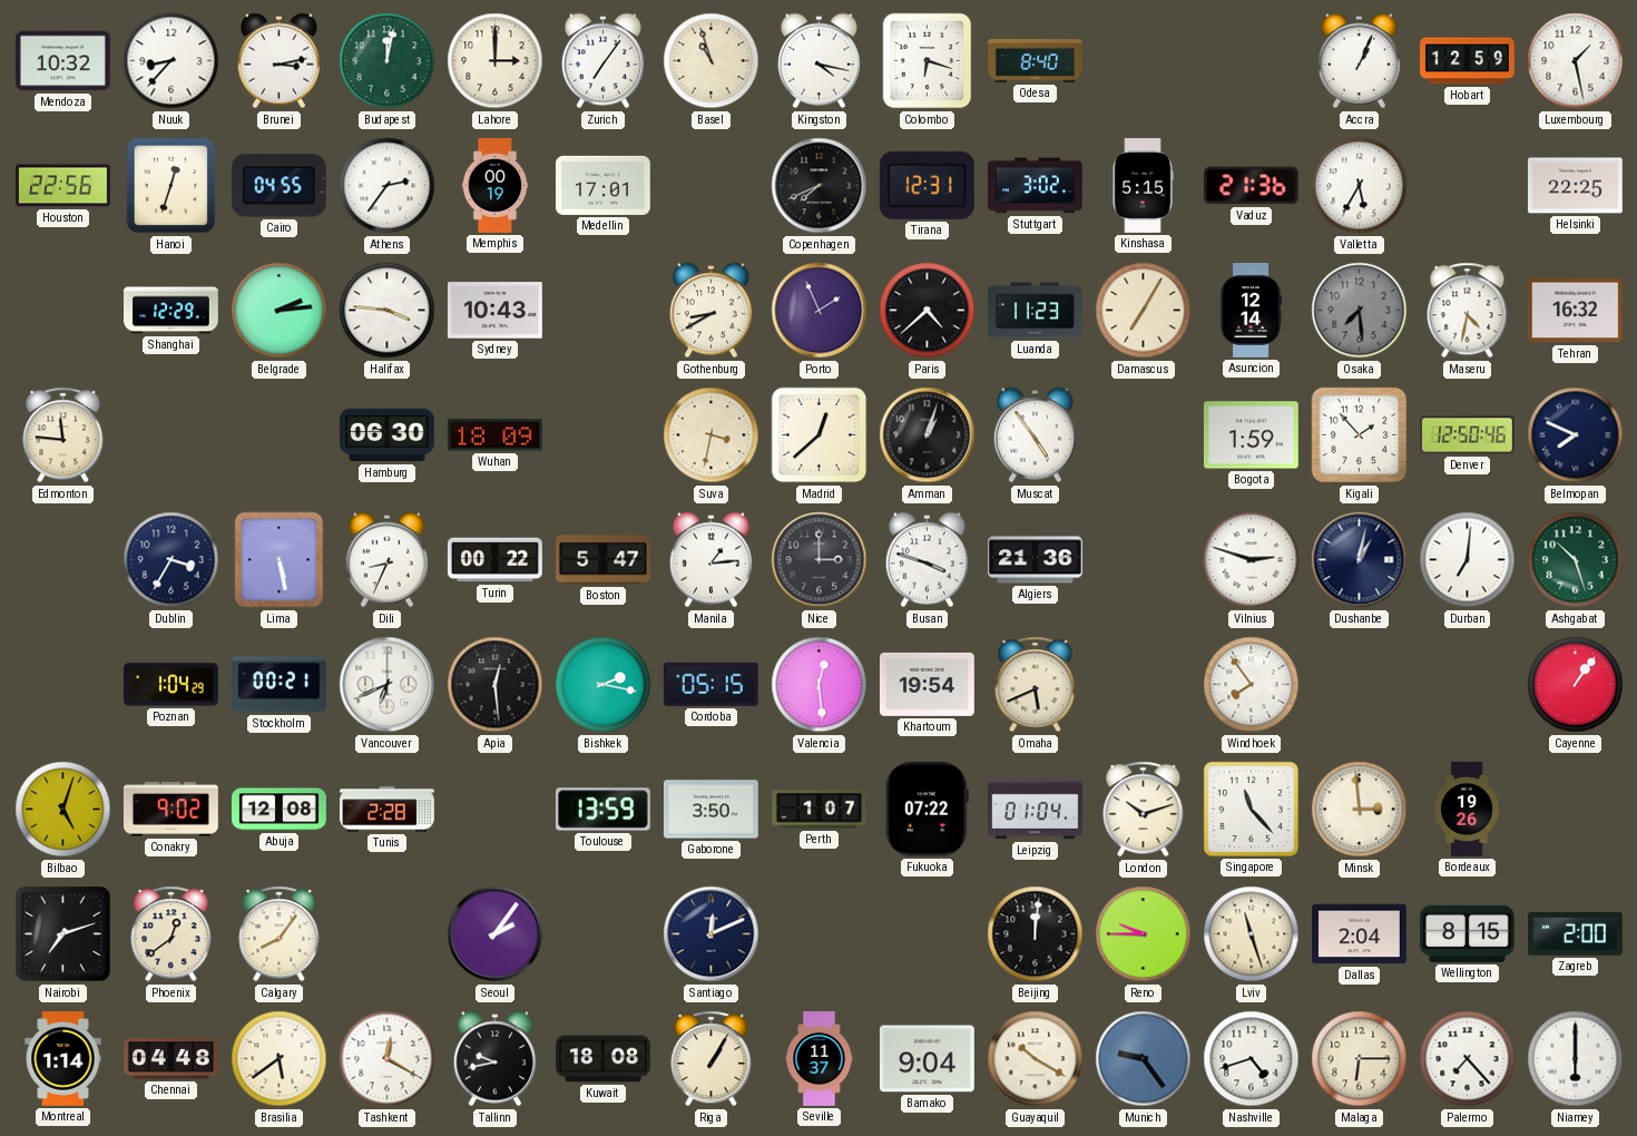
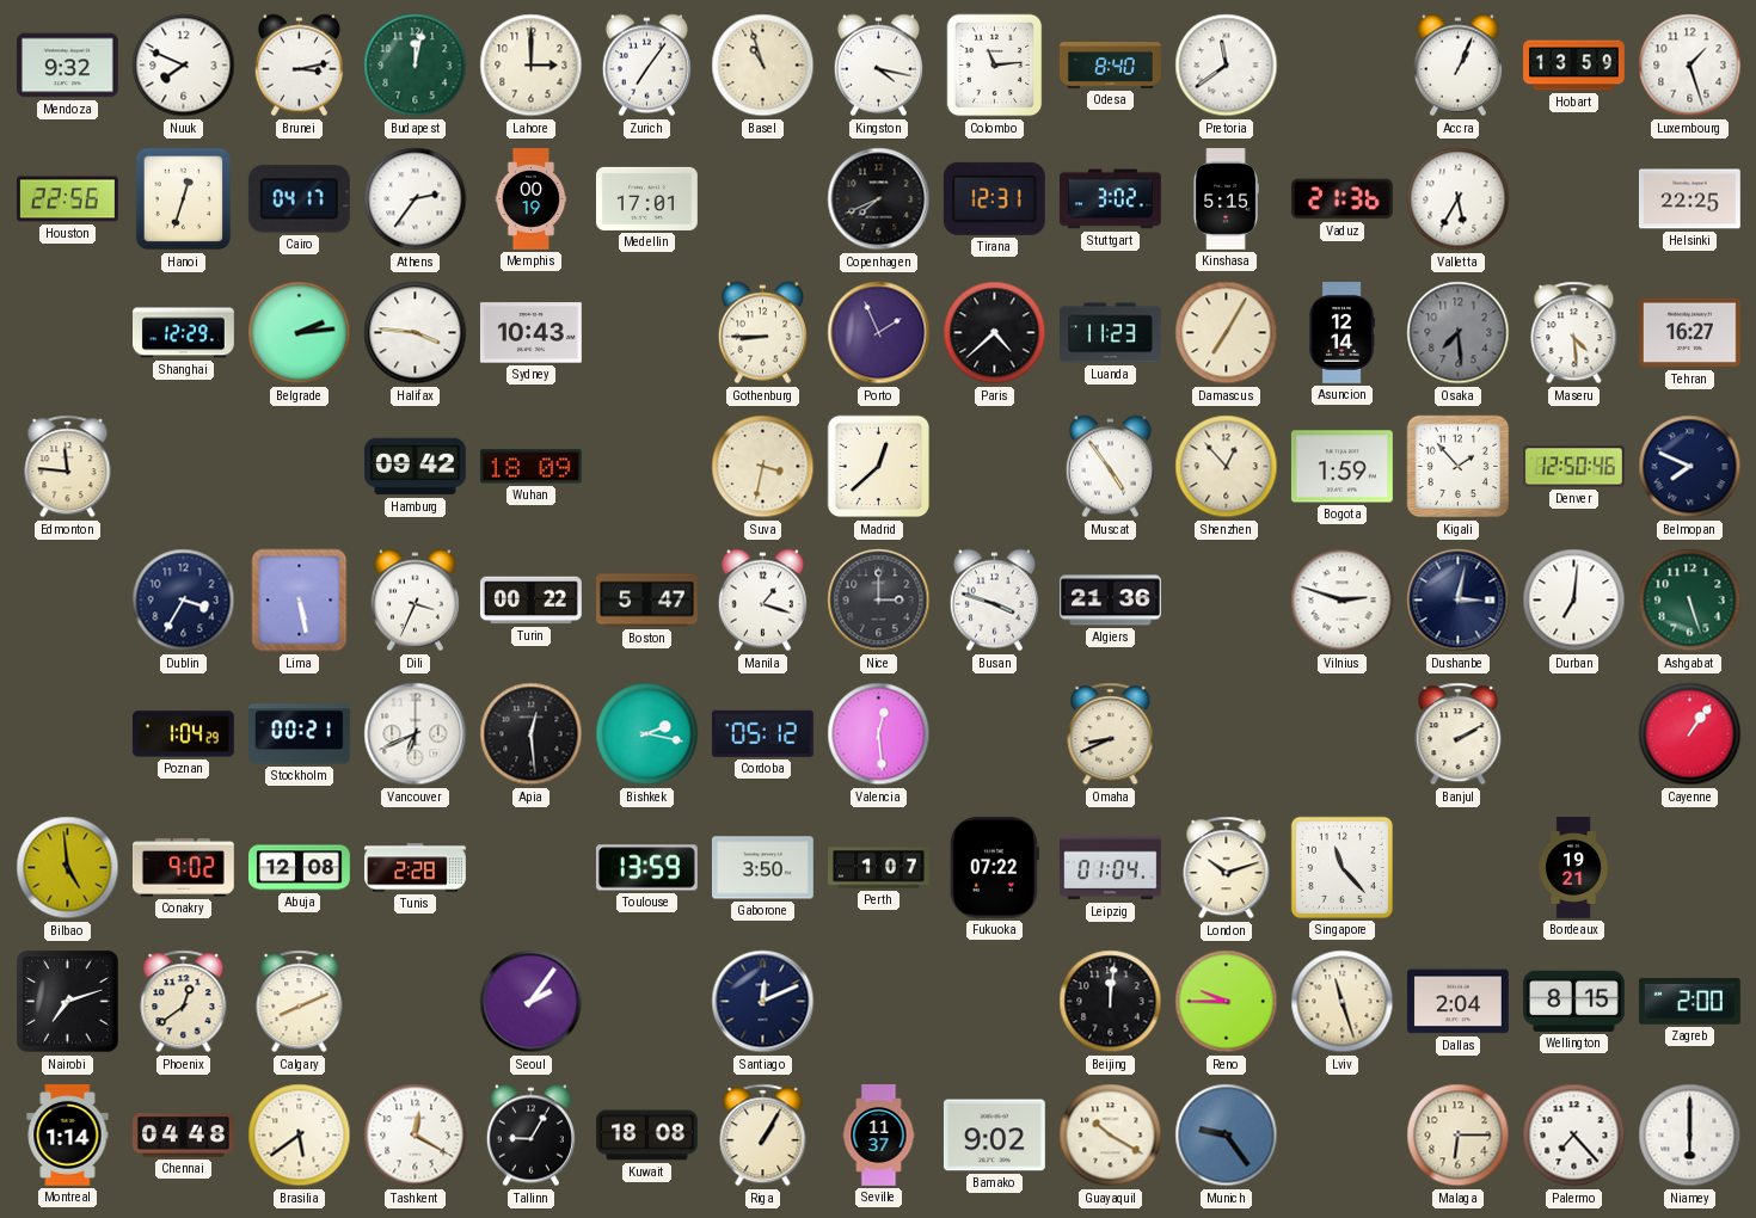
Mendoza: 10:32 -> 9:32
Nuuk: 8:37 -> 7:49
Colombo: 6:18 -> 11:14
Pretoria: none -> 11:39
Hobart: 12:59 -> 13:59
Luxembourg: 1:28 -> 1:27
Cairo: 04:55 -> 04:17
Gothenburg: 8:40 -> 8:45
Maseru: 4:32 -> 4:29
Tehran: 16:32 -> 16:27
Hamburg: 06:30 -> 09:42
Amman: 1:03 -> none
Shenzhen: none -> 12:53
Dili: 8:34 -> 3:34
Manila: 1:14 -> 1:18
Dushanbe: 1:02 -> 3:02
Ashgabat: 10:27 -> 5:27
Cordoba: 05:15 -> 05:12
Khartoum: 19:54 -> none
Omaha: 5:41 -> 8:41
Windhoek: 7:54 -> none
Banjul: none -> 2:10
Bilbao: 5:03 -> 4:59
Minsk: 2:59 -> none
Bordeaux: 19:26 -> 19:21
Calgary: 8:06 -> 8:11
Tallinn: 9:43 -> 9:05
Bamako: 9:04 -> 9:02
Nashville: 4:42 -> none
